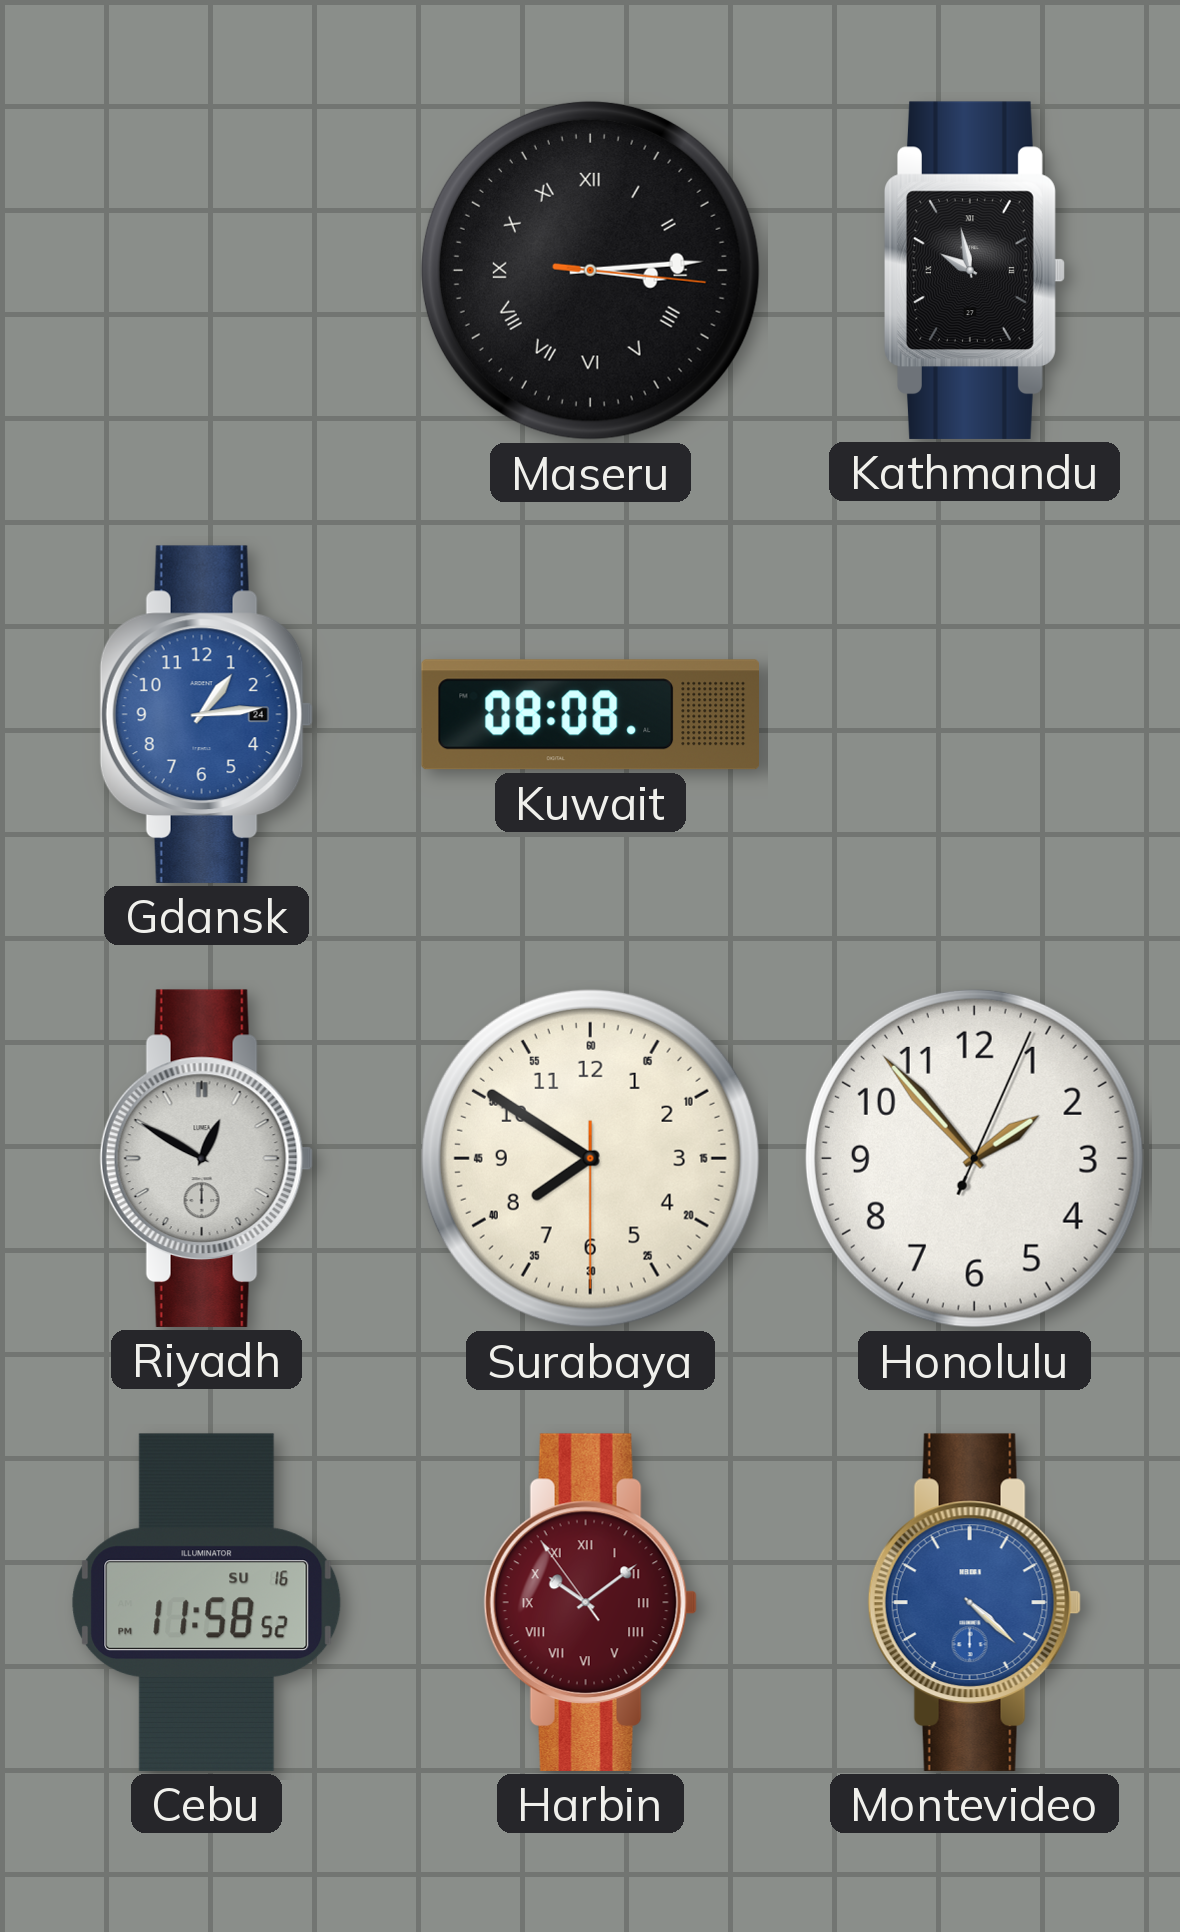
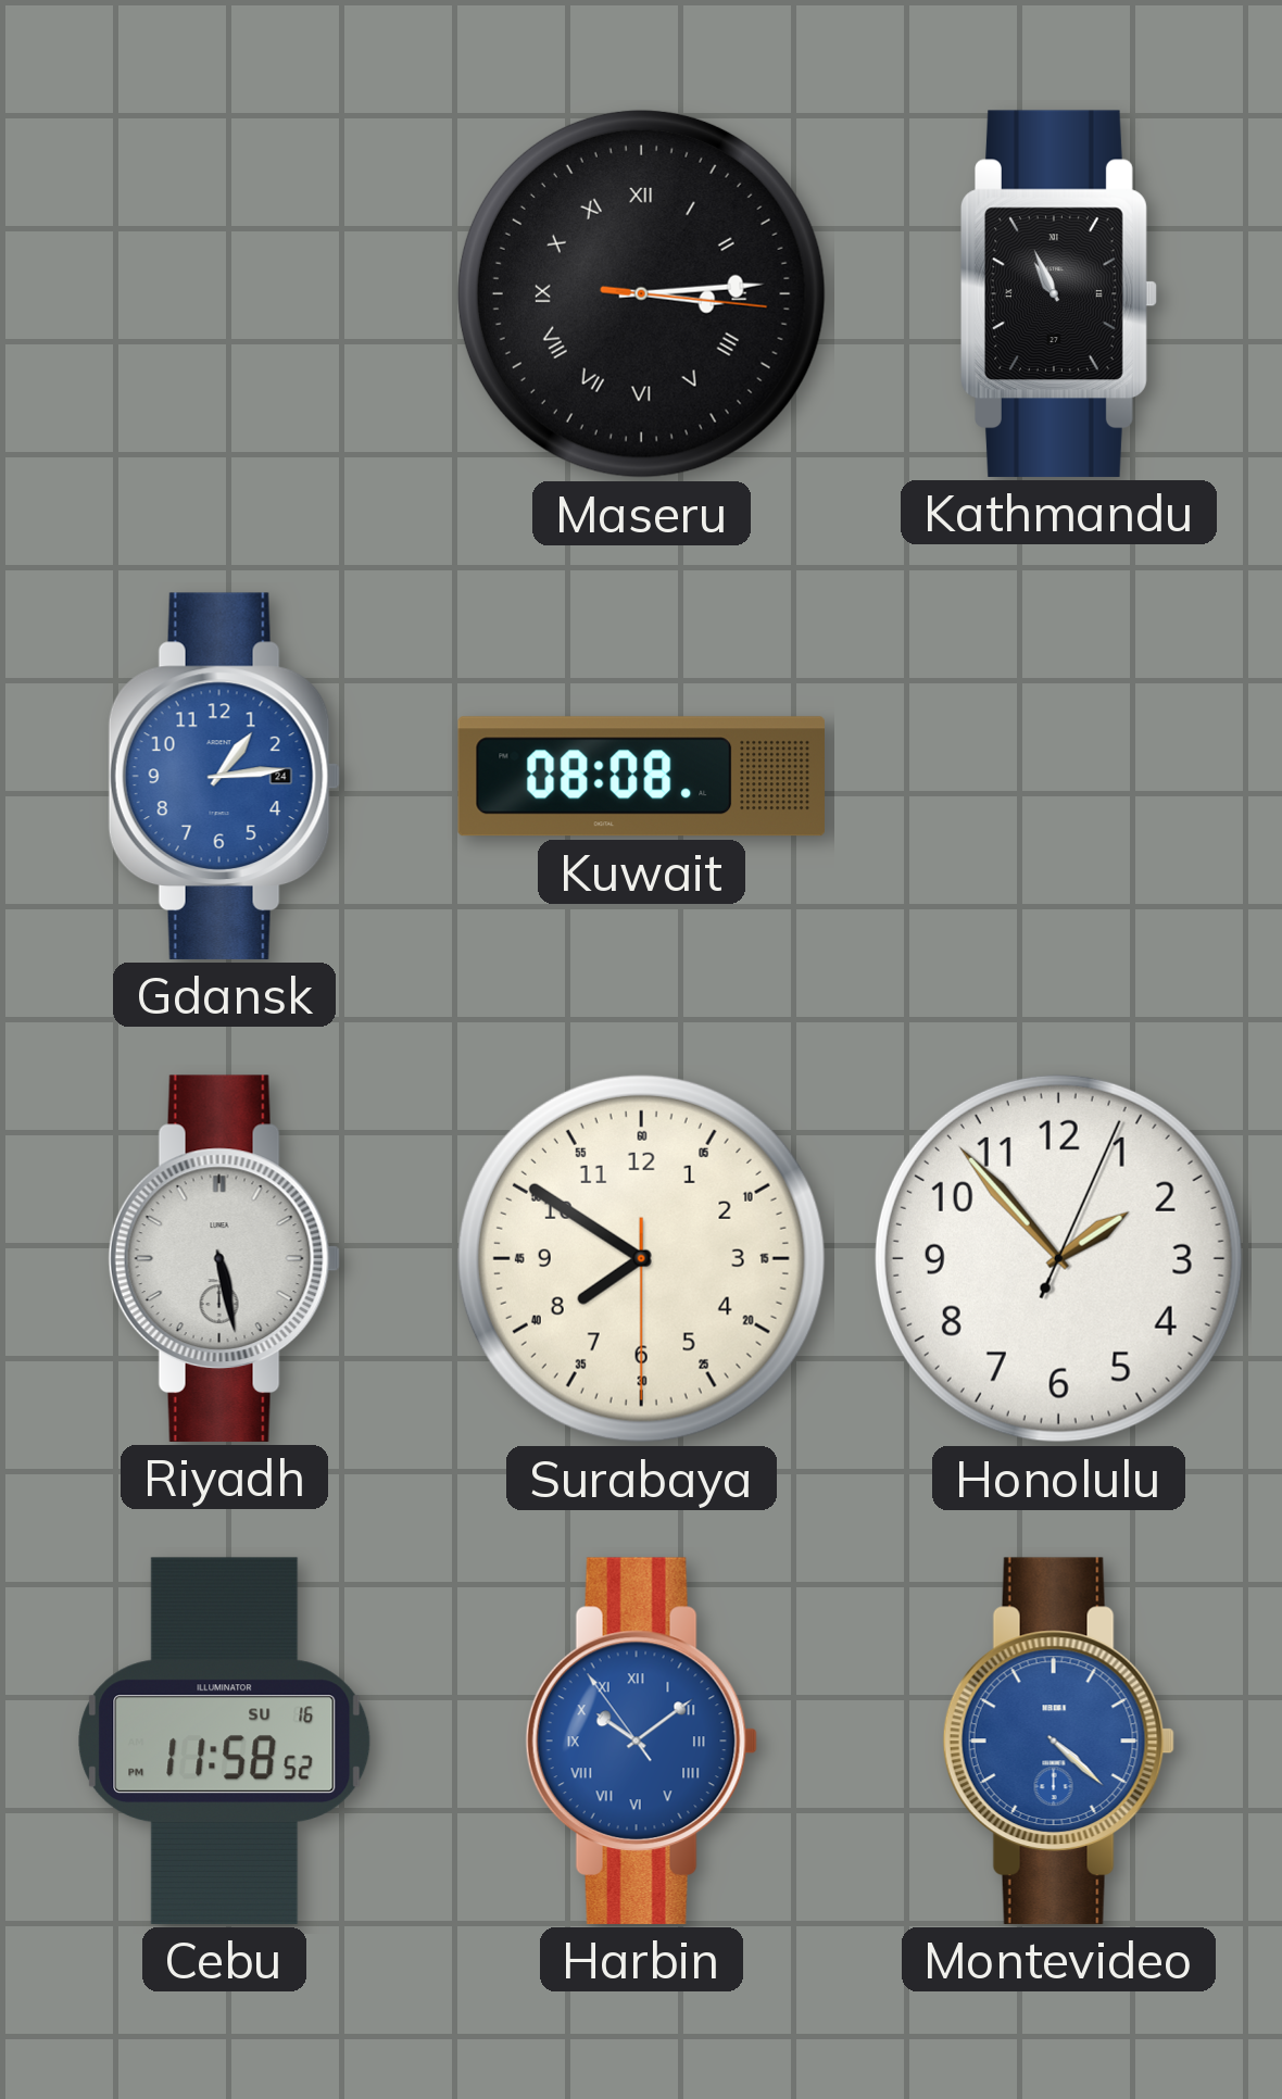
Kathmandu: 9:58 -> 10:56
Riyadh: 12:50 -> 5:28
Harbin dial: burgundy -> blue
